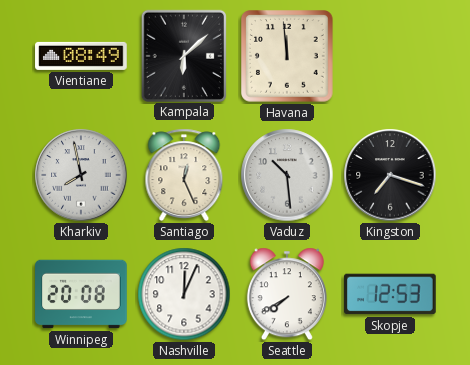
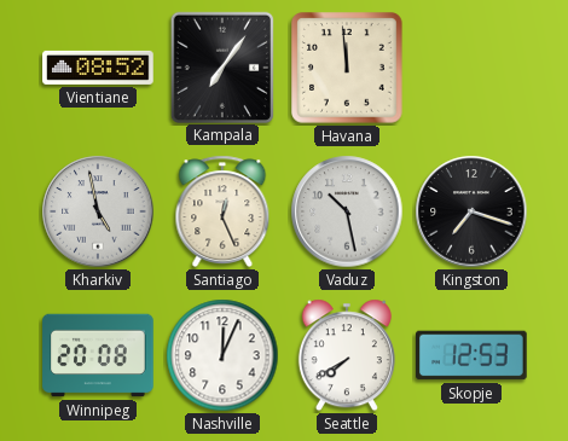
Vientiane: 08:49 -> 08:52
Kampala: 6:08 -> 7:06
Kharkiv: 7:58 -> 4:58
Vaduz: 10:29 -> 10:28
